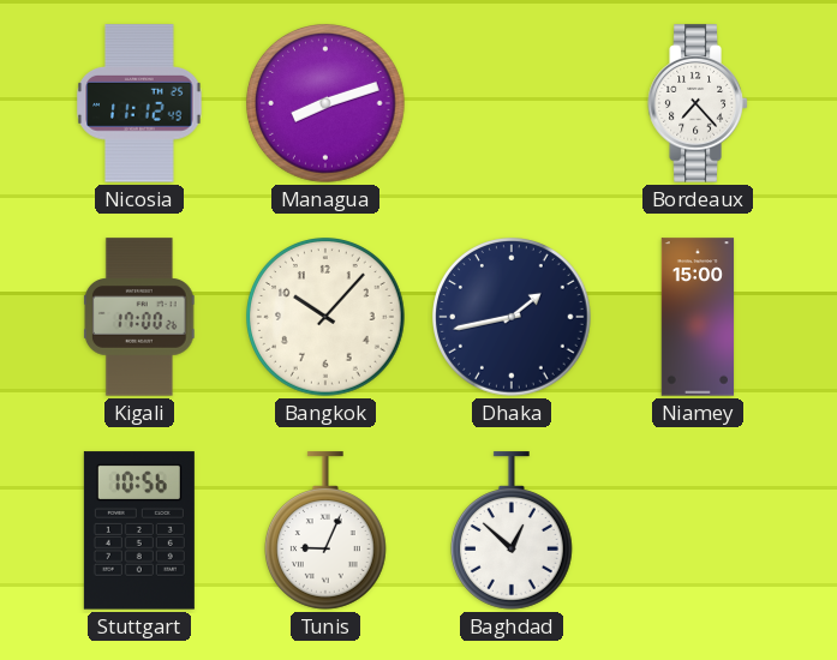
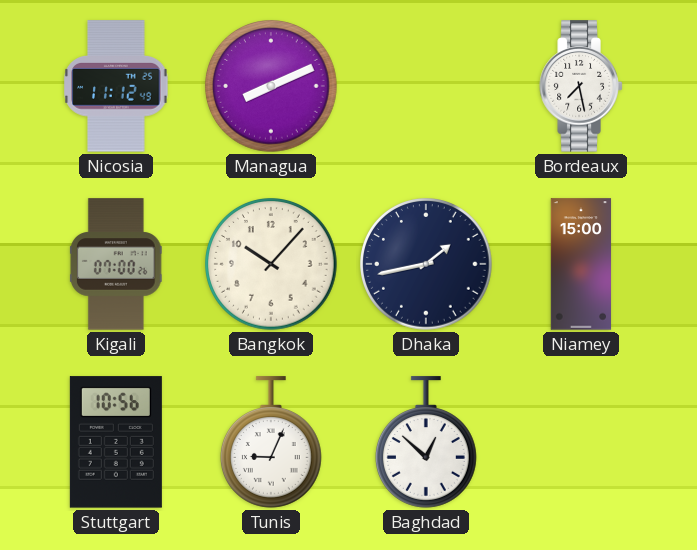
Managua: 8:12 -> 8:11
Bordeaux: 7:23 -> 7:28
Kigali: 17:00 -> 07:00
